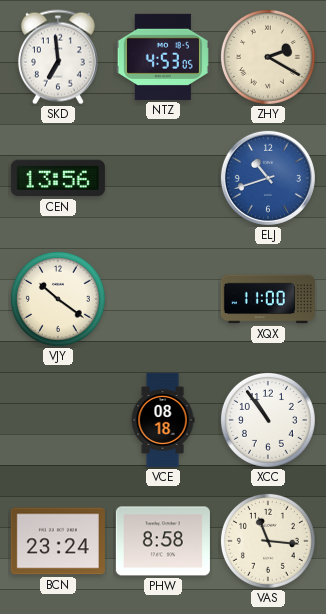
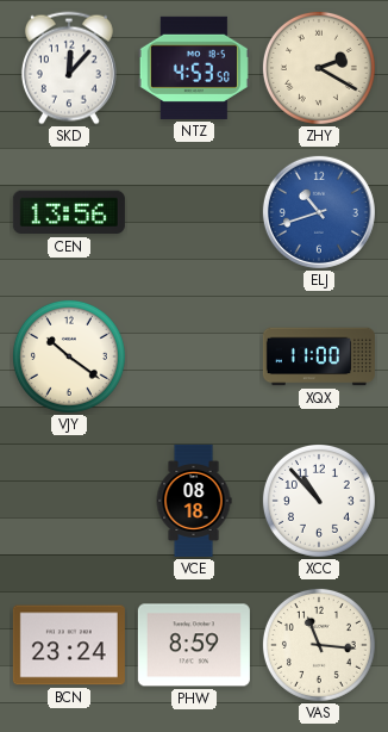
SKD: 6:59 -> 12:07
NTZ: 4:53:05 -> 4:53:50
XCC: 10:54 -> 10:53
PHW: 8:58 -> 8:59
